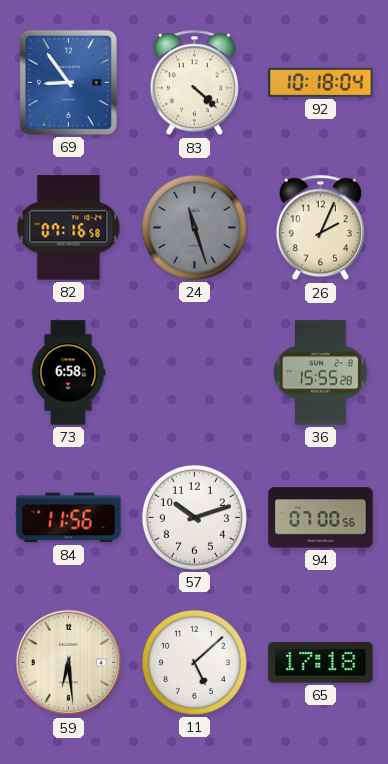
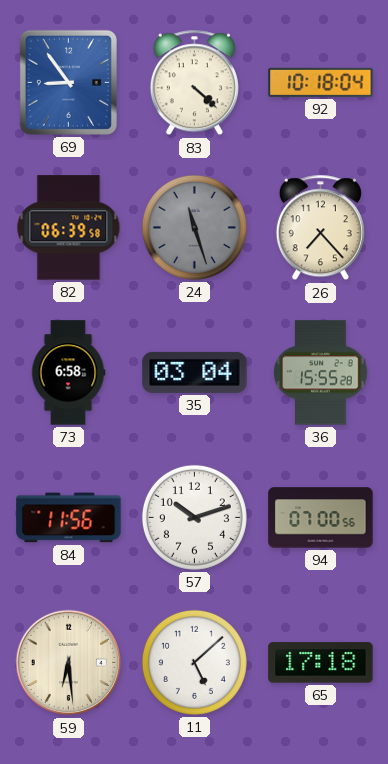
82: 07:16 -> 06:39
26: 2:04 -> 7:23
35: none -> 03:04
